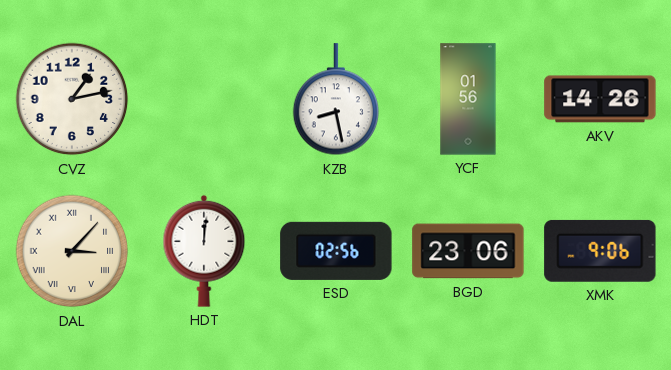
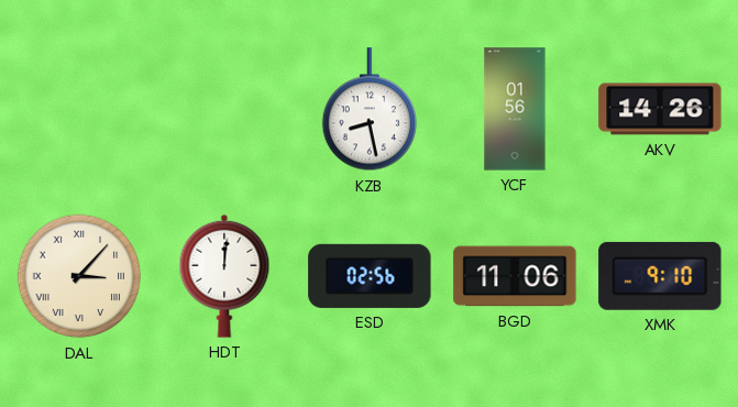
CVZ: 1:13 -> none
BGD: 23:06 -> 11:06
XMK: 9:06 -> 9:10
